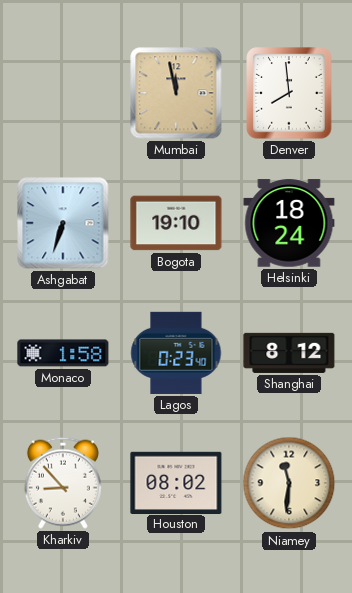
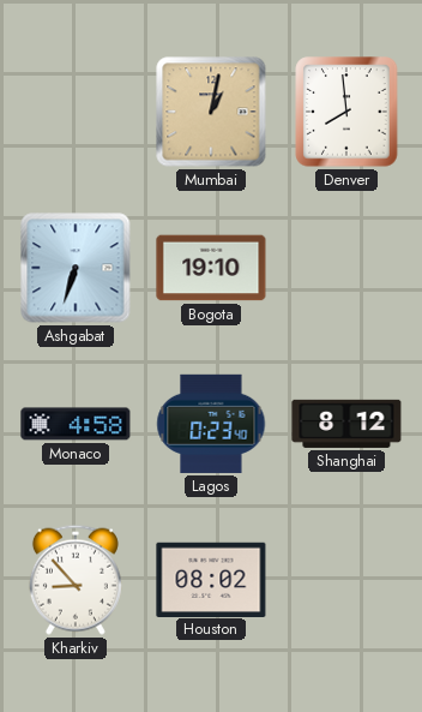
Mumbai: 11:58 -> 1:02
Helsinki: 18:24 -> none
Monaco: 1:58 -> 4:58
Niamey: 11:31 -> none
